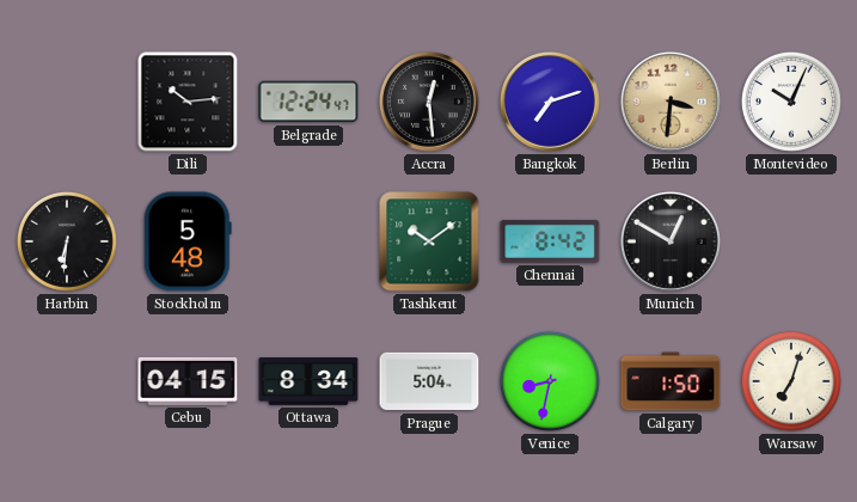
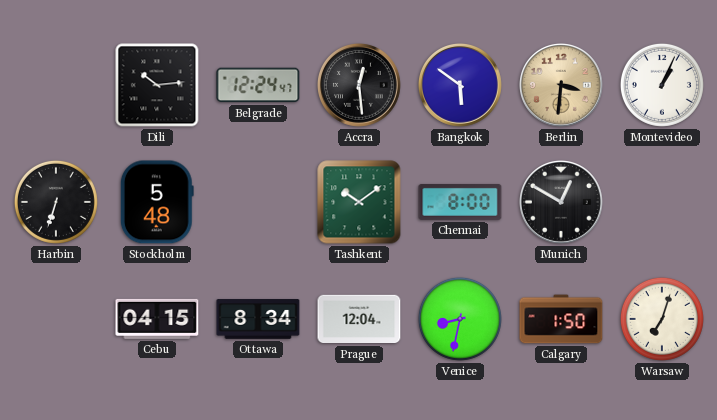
Bangkok: 7:12 -> 5:51
Montevideo: 10:04 -> 1:04
Harbin: 6:31 -> 6:33
Chennai: 8:42 -> 8:00
Prague: 5:04 -> 12:04
